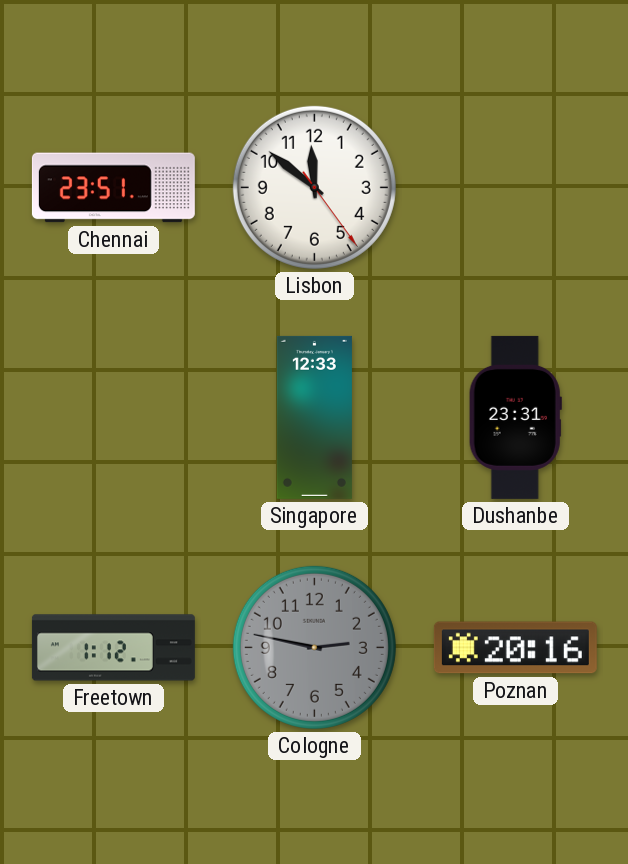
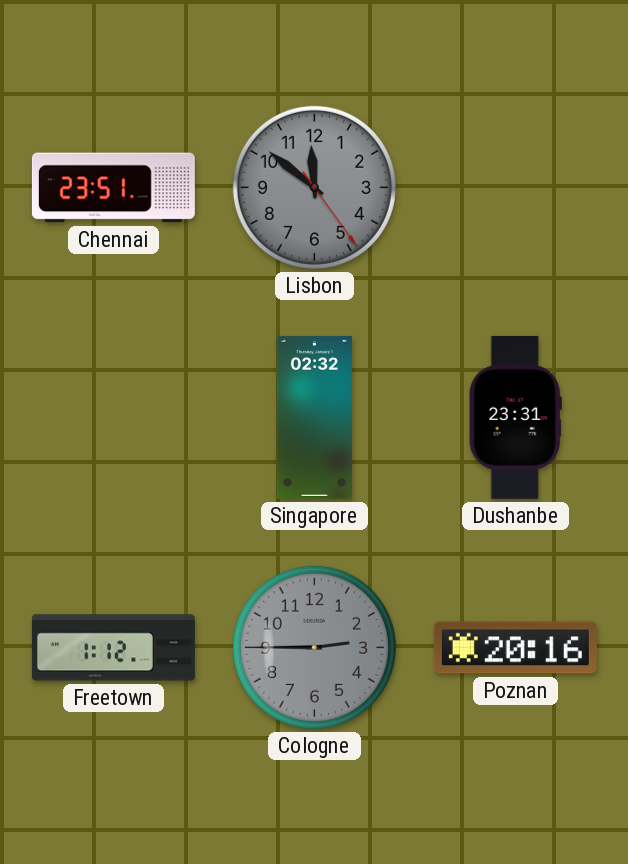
Lisbon dial: white -> grey
Singapore: 12:33 -> 02:32
Cologne: 2:47 -> 2:45
